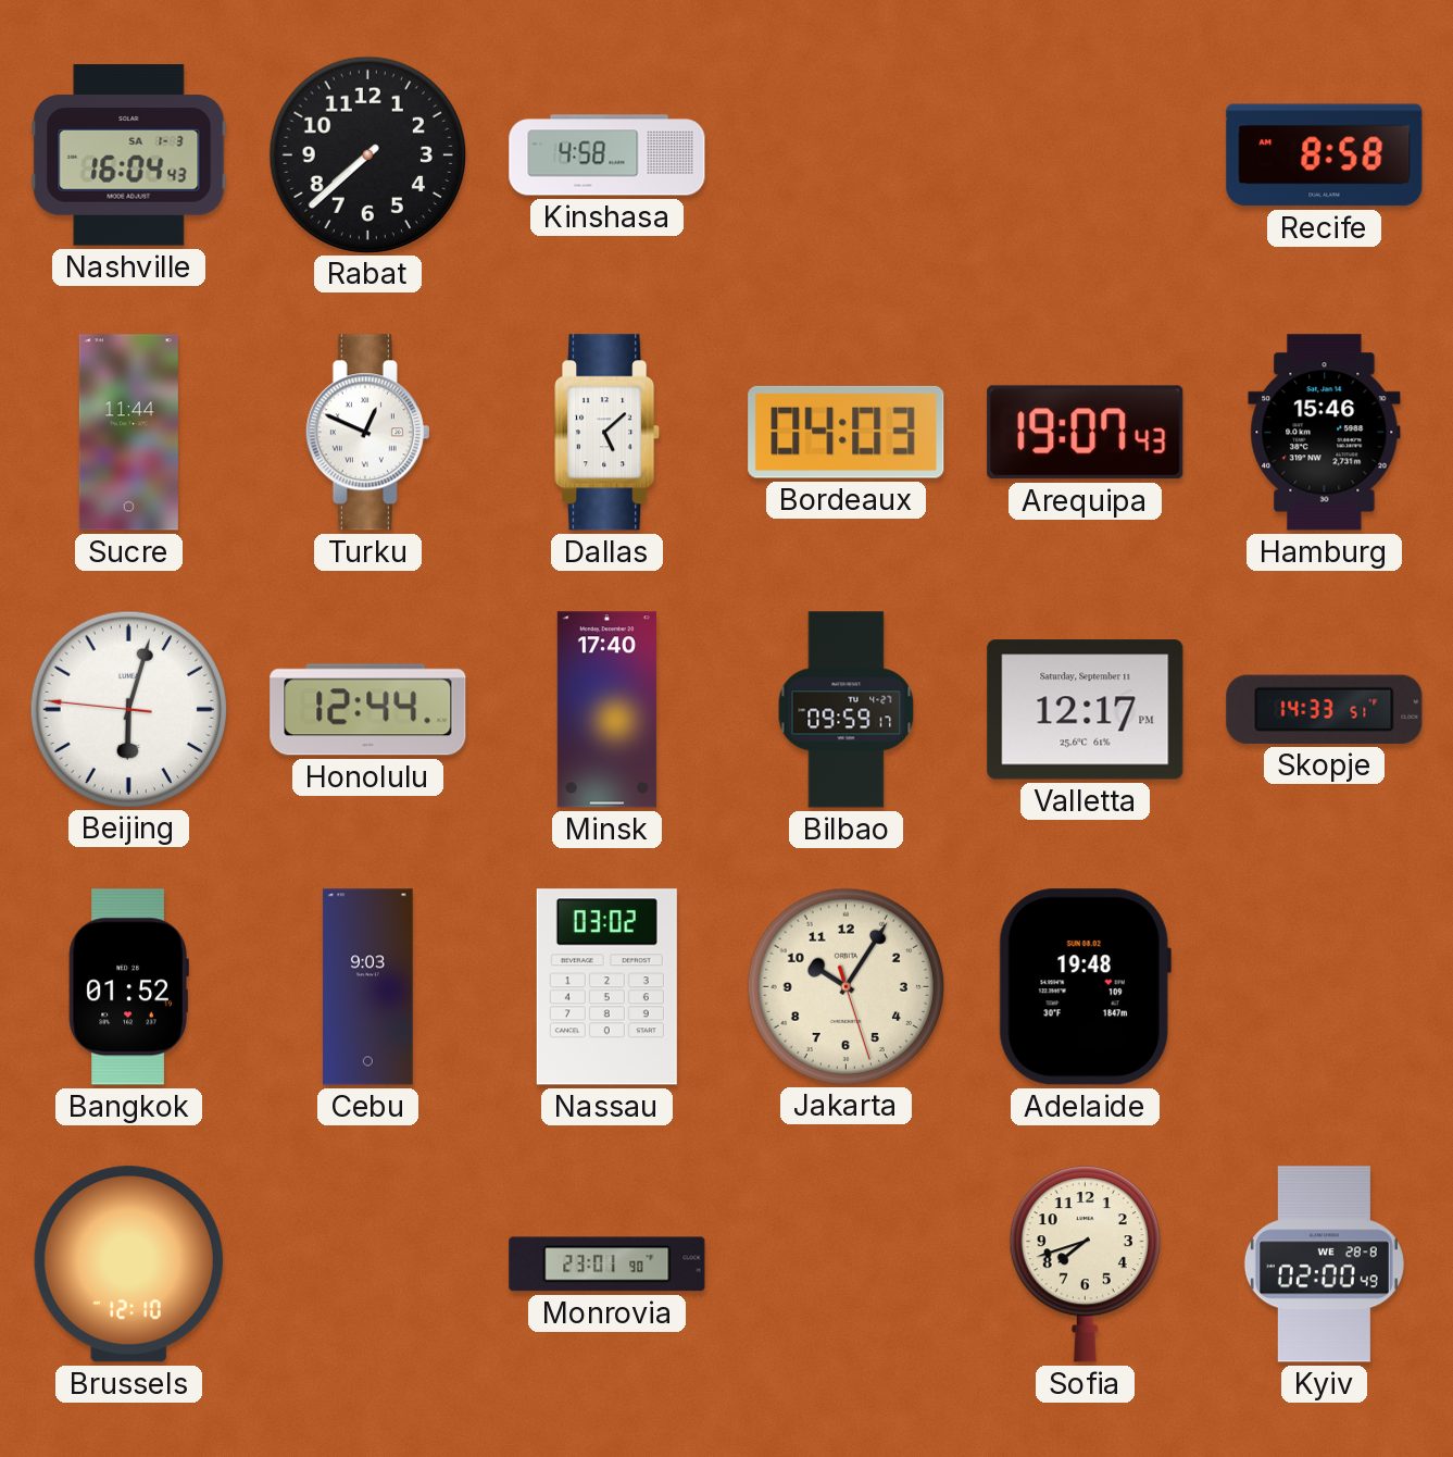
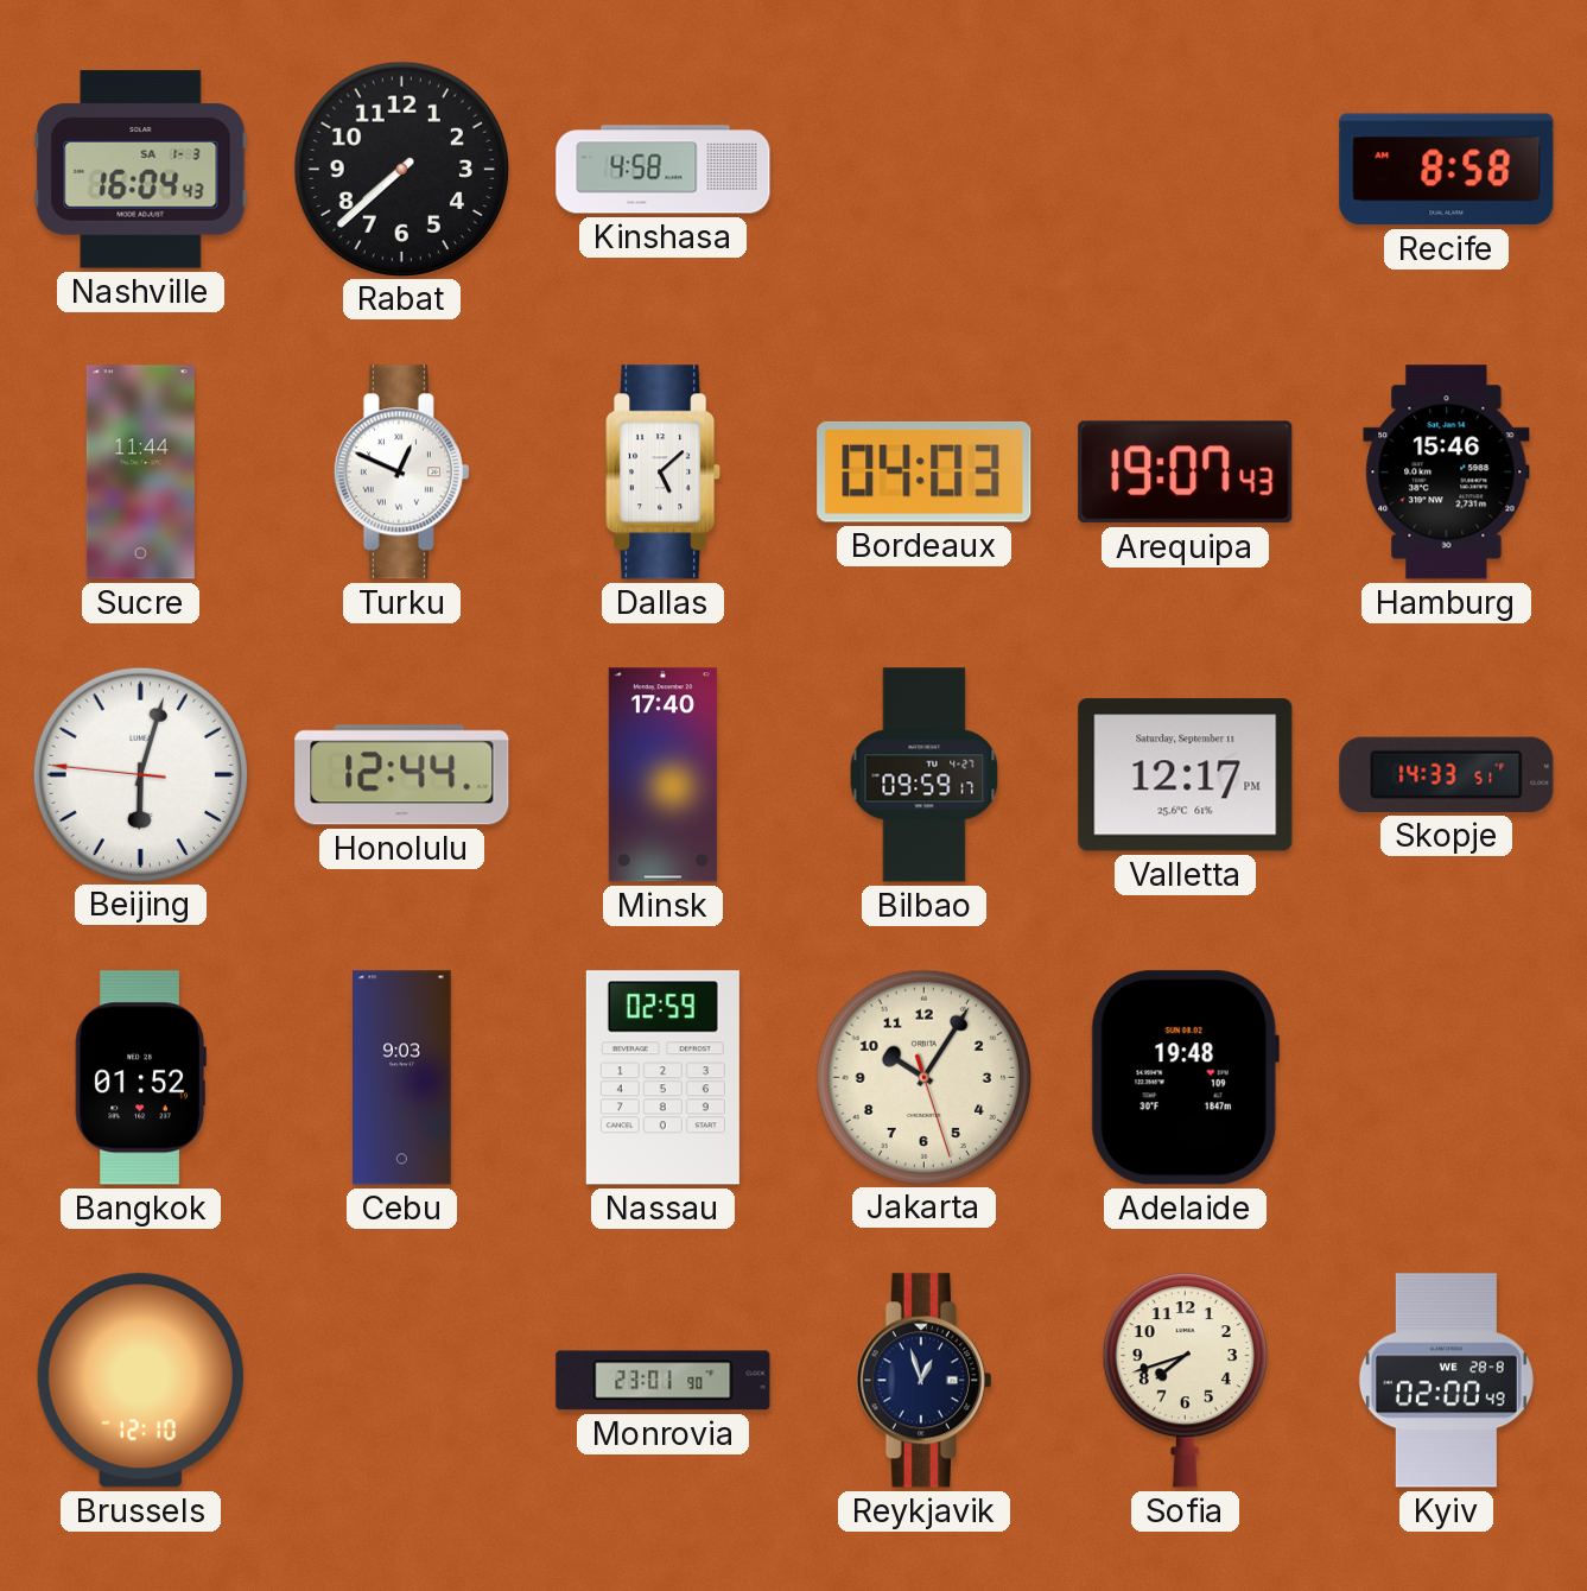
Nassau: 03:02 -> 02:59
Reykjavik: none -> 12:57
